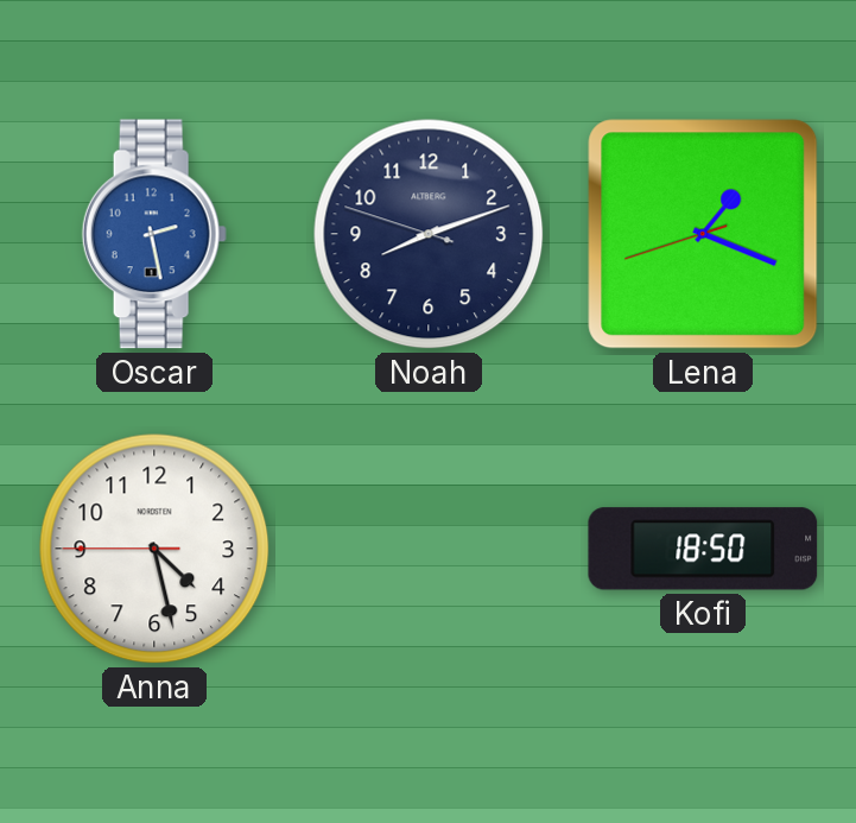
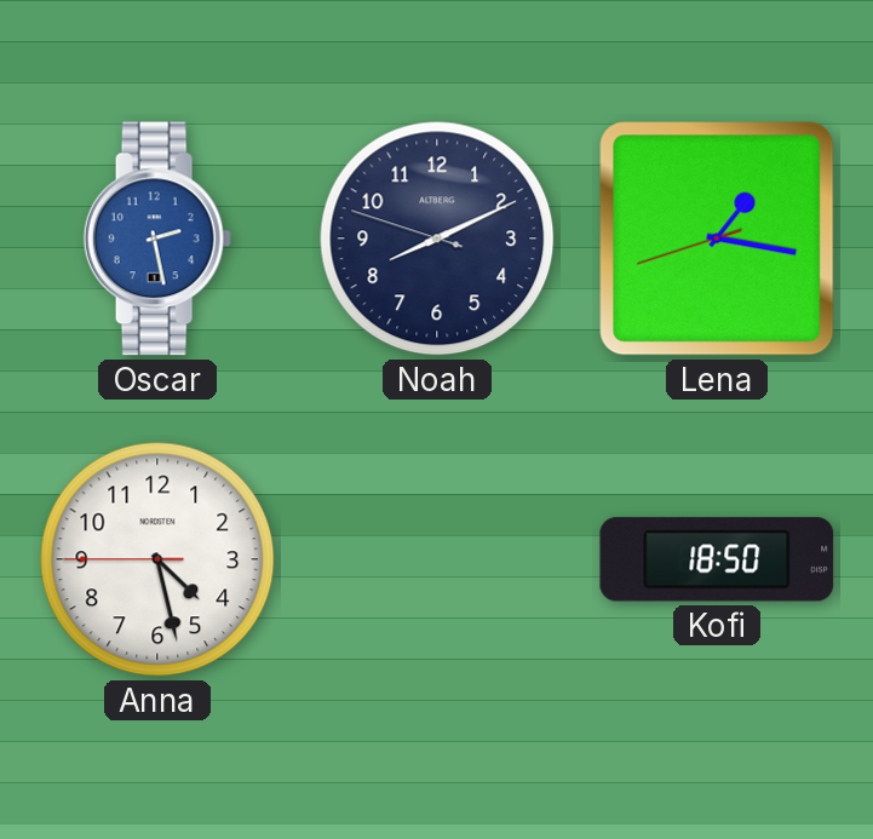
Noah: 8:11 -> 8:10
Lena: 1:18 -> 1:16
